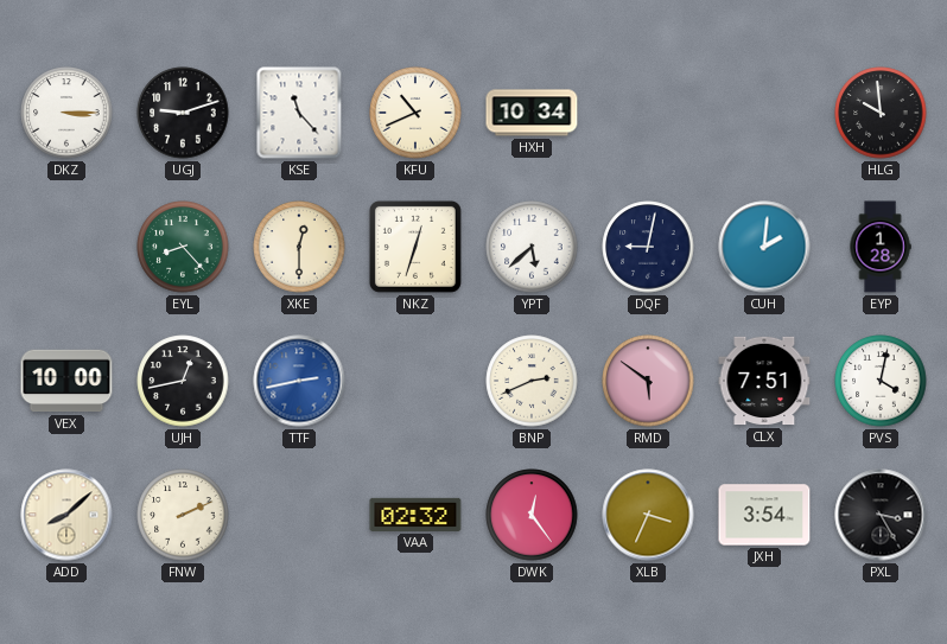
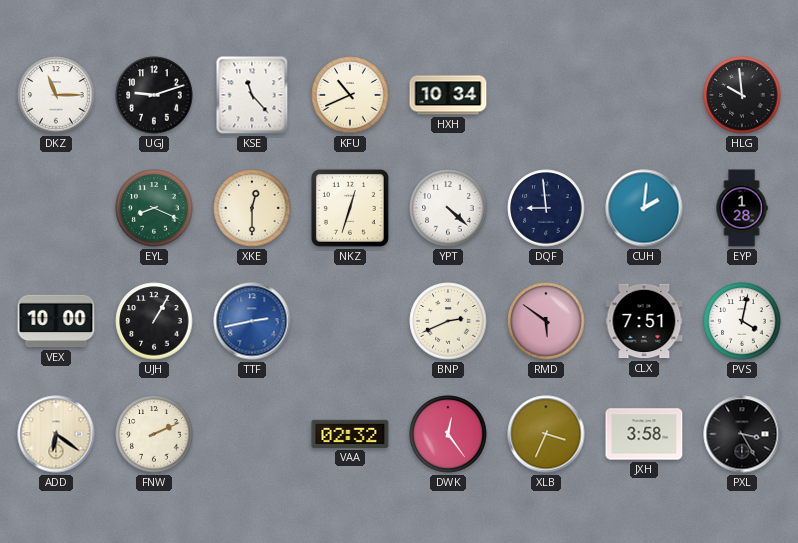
DKZ: 3:15 -> 11:15
EYL: 8:23 -> 8:19
YPT: 5:38 -> 4:22
DQF: 9:02 -> 8:59
UJH: 12:43 -> 1:05
ADD: 8:08 -> 6:21
JXH: 3:54 -> 3:58
